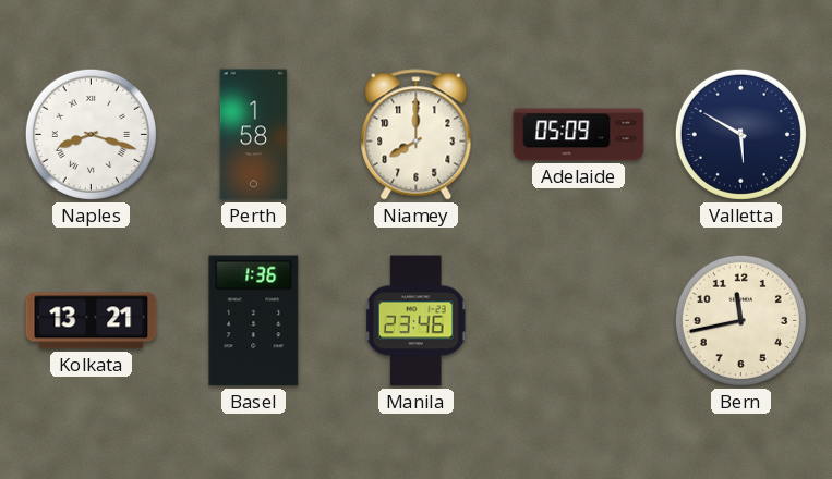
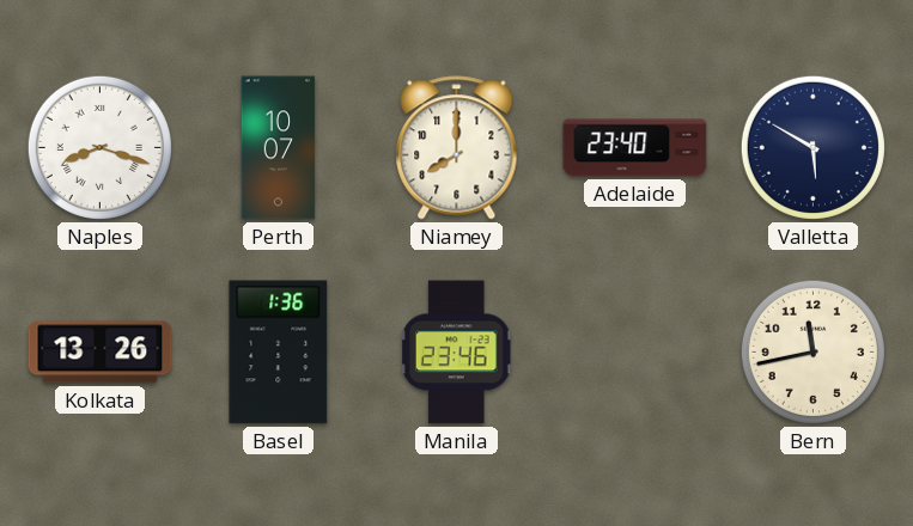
Perth: 1:58 -> 10:07
Adelaide: 05:09 -> 23:40
Kolkata: 13:21 -> 13:26
